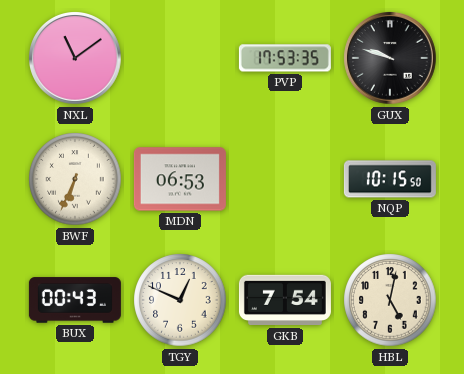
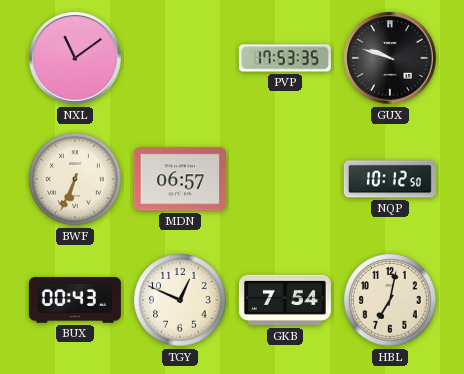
MDN: 06:53 -> 06:57
NQP: 10:15 -> 10:12
HBL: 5:02 -> 7:02
